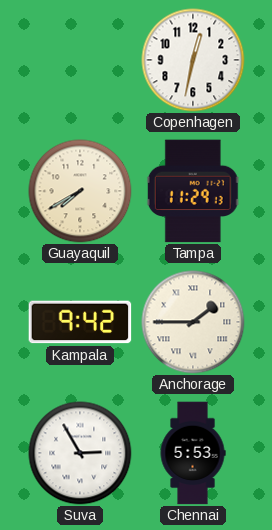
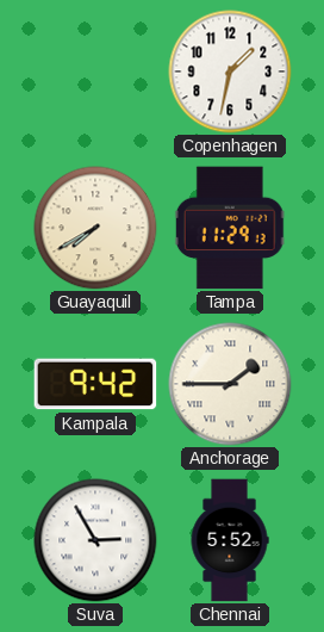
Copenhagen: 12:32 -> 1:32
Chennai: 5:53 -> 5:52
